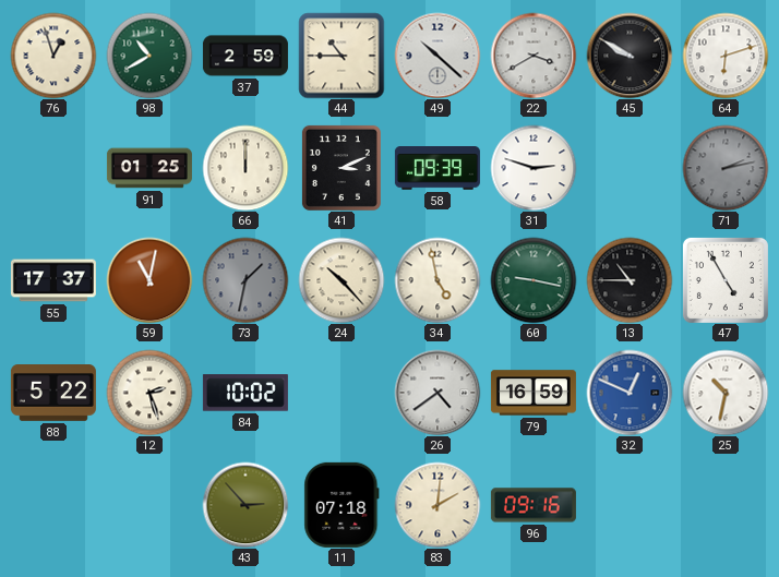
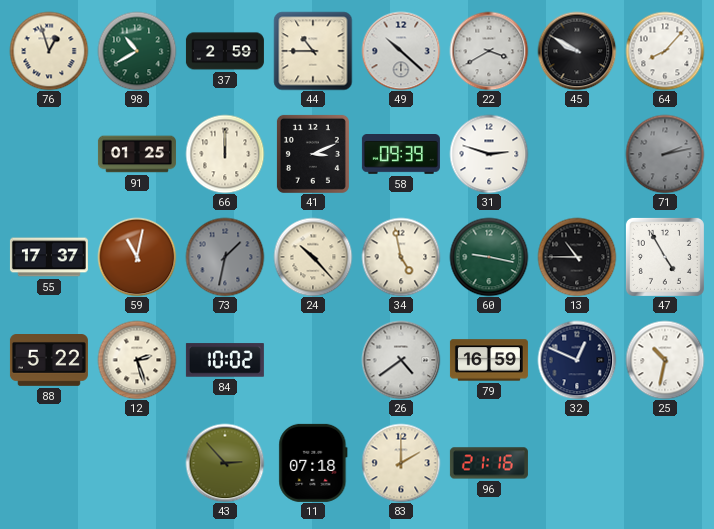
64: 6:12 -> 8:07
32 dial: blue -> navy
83: 2:01 -> 2:00
96: 09:16 -> 21:16
